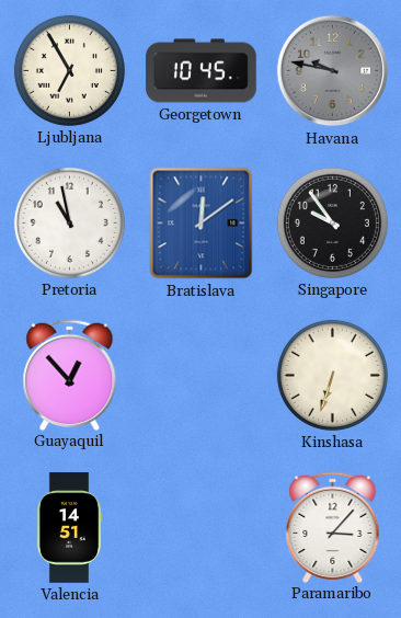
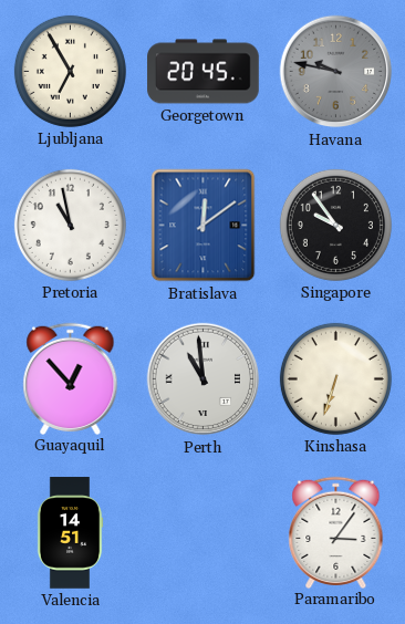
Georgetown: 10:45 -> 20:45
Perth: none -> 10:59
Paramaribo: 3:07 -> 3:06
